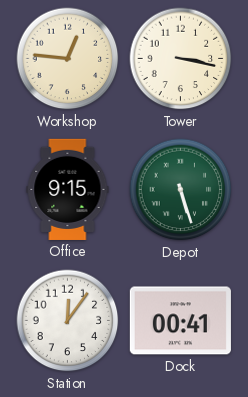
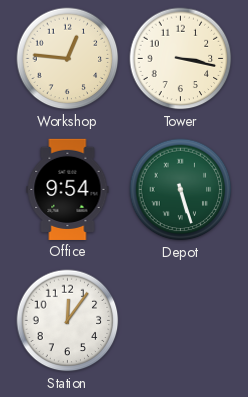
Office: 9:15 -> 9:54
Dock: 00:41 -> none
